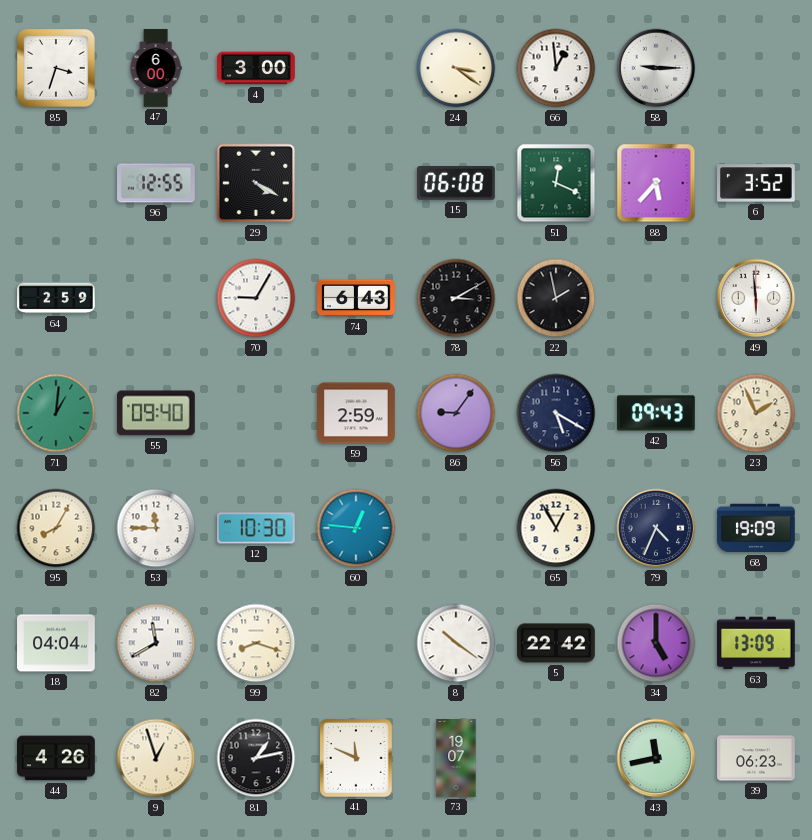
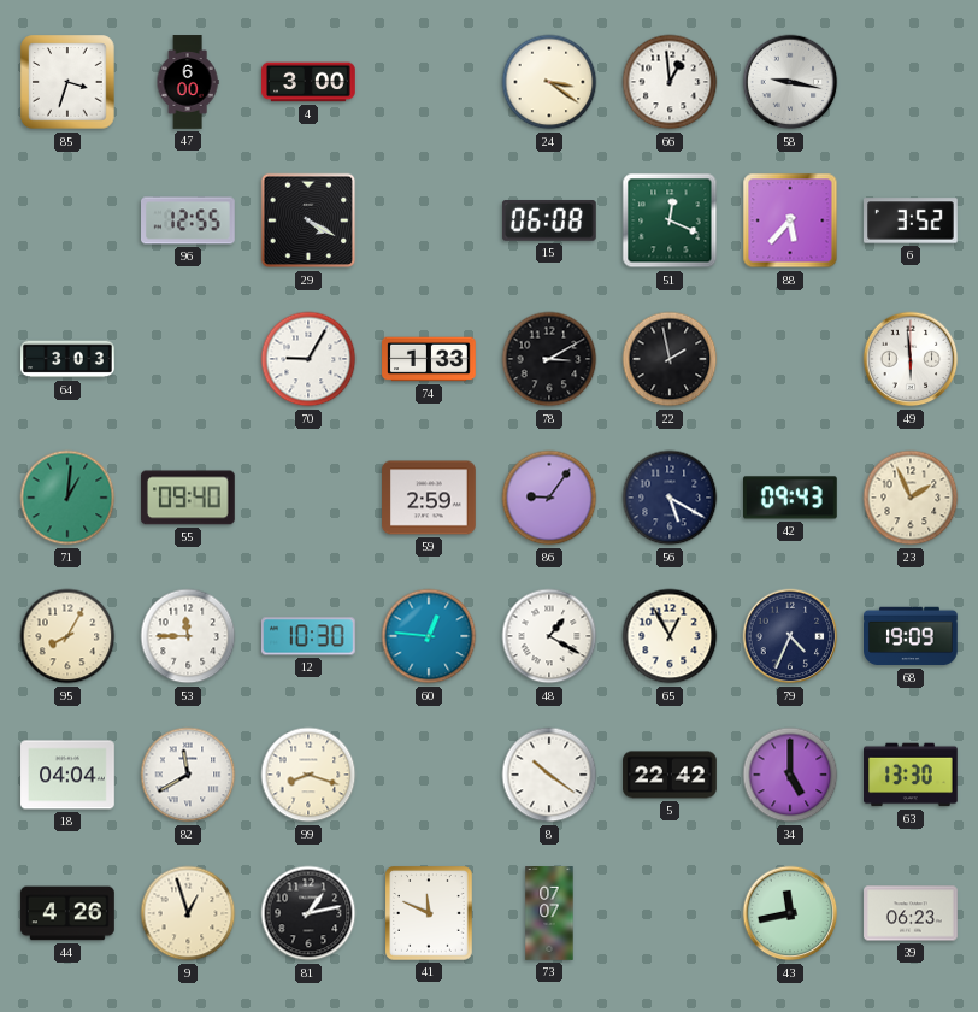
58: 9:15 -> 9:17
64: 2:59 -> 3:03
74: 6:43 -> 1:33
48: none -> 1:20
63: 13:09 -> 13:30
73: 19:07 -> 07:07
